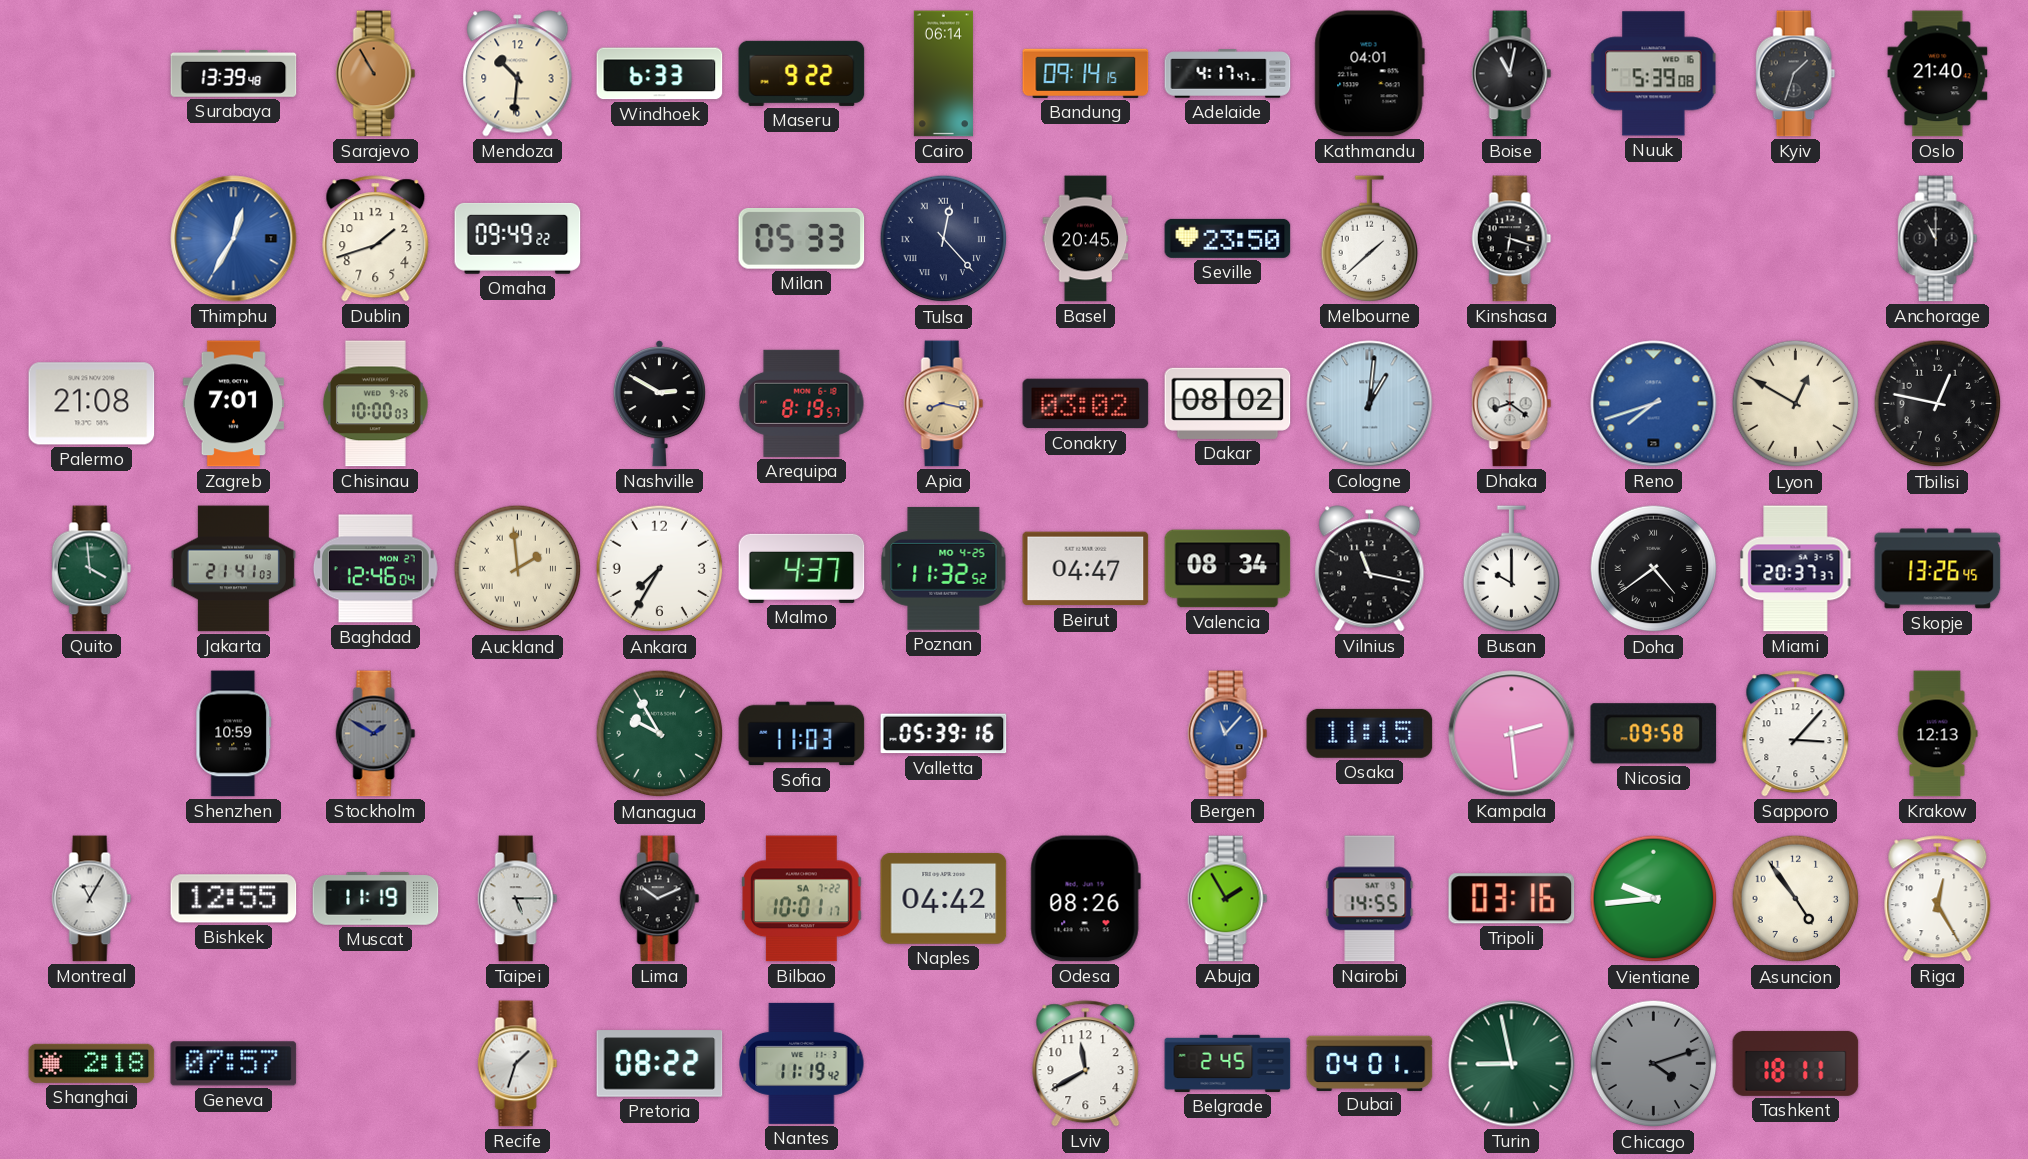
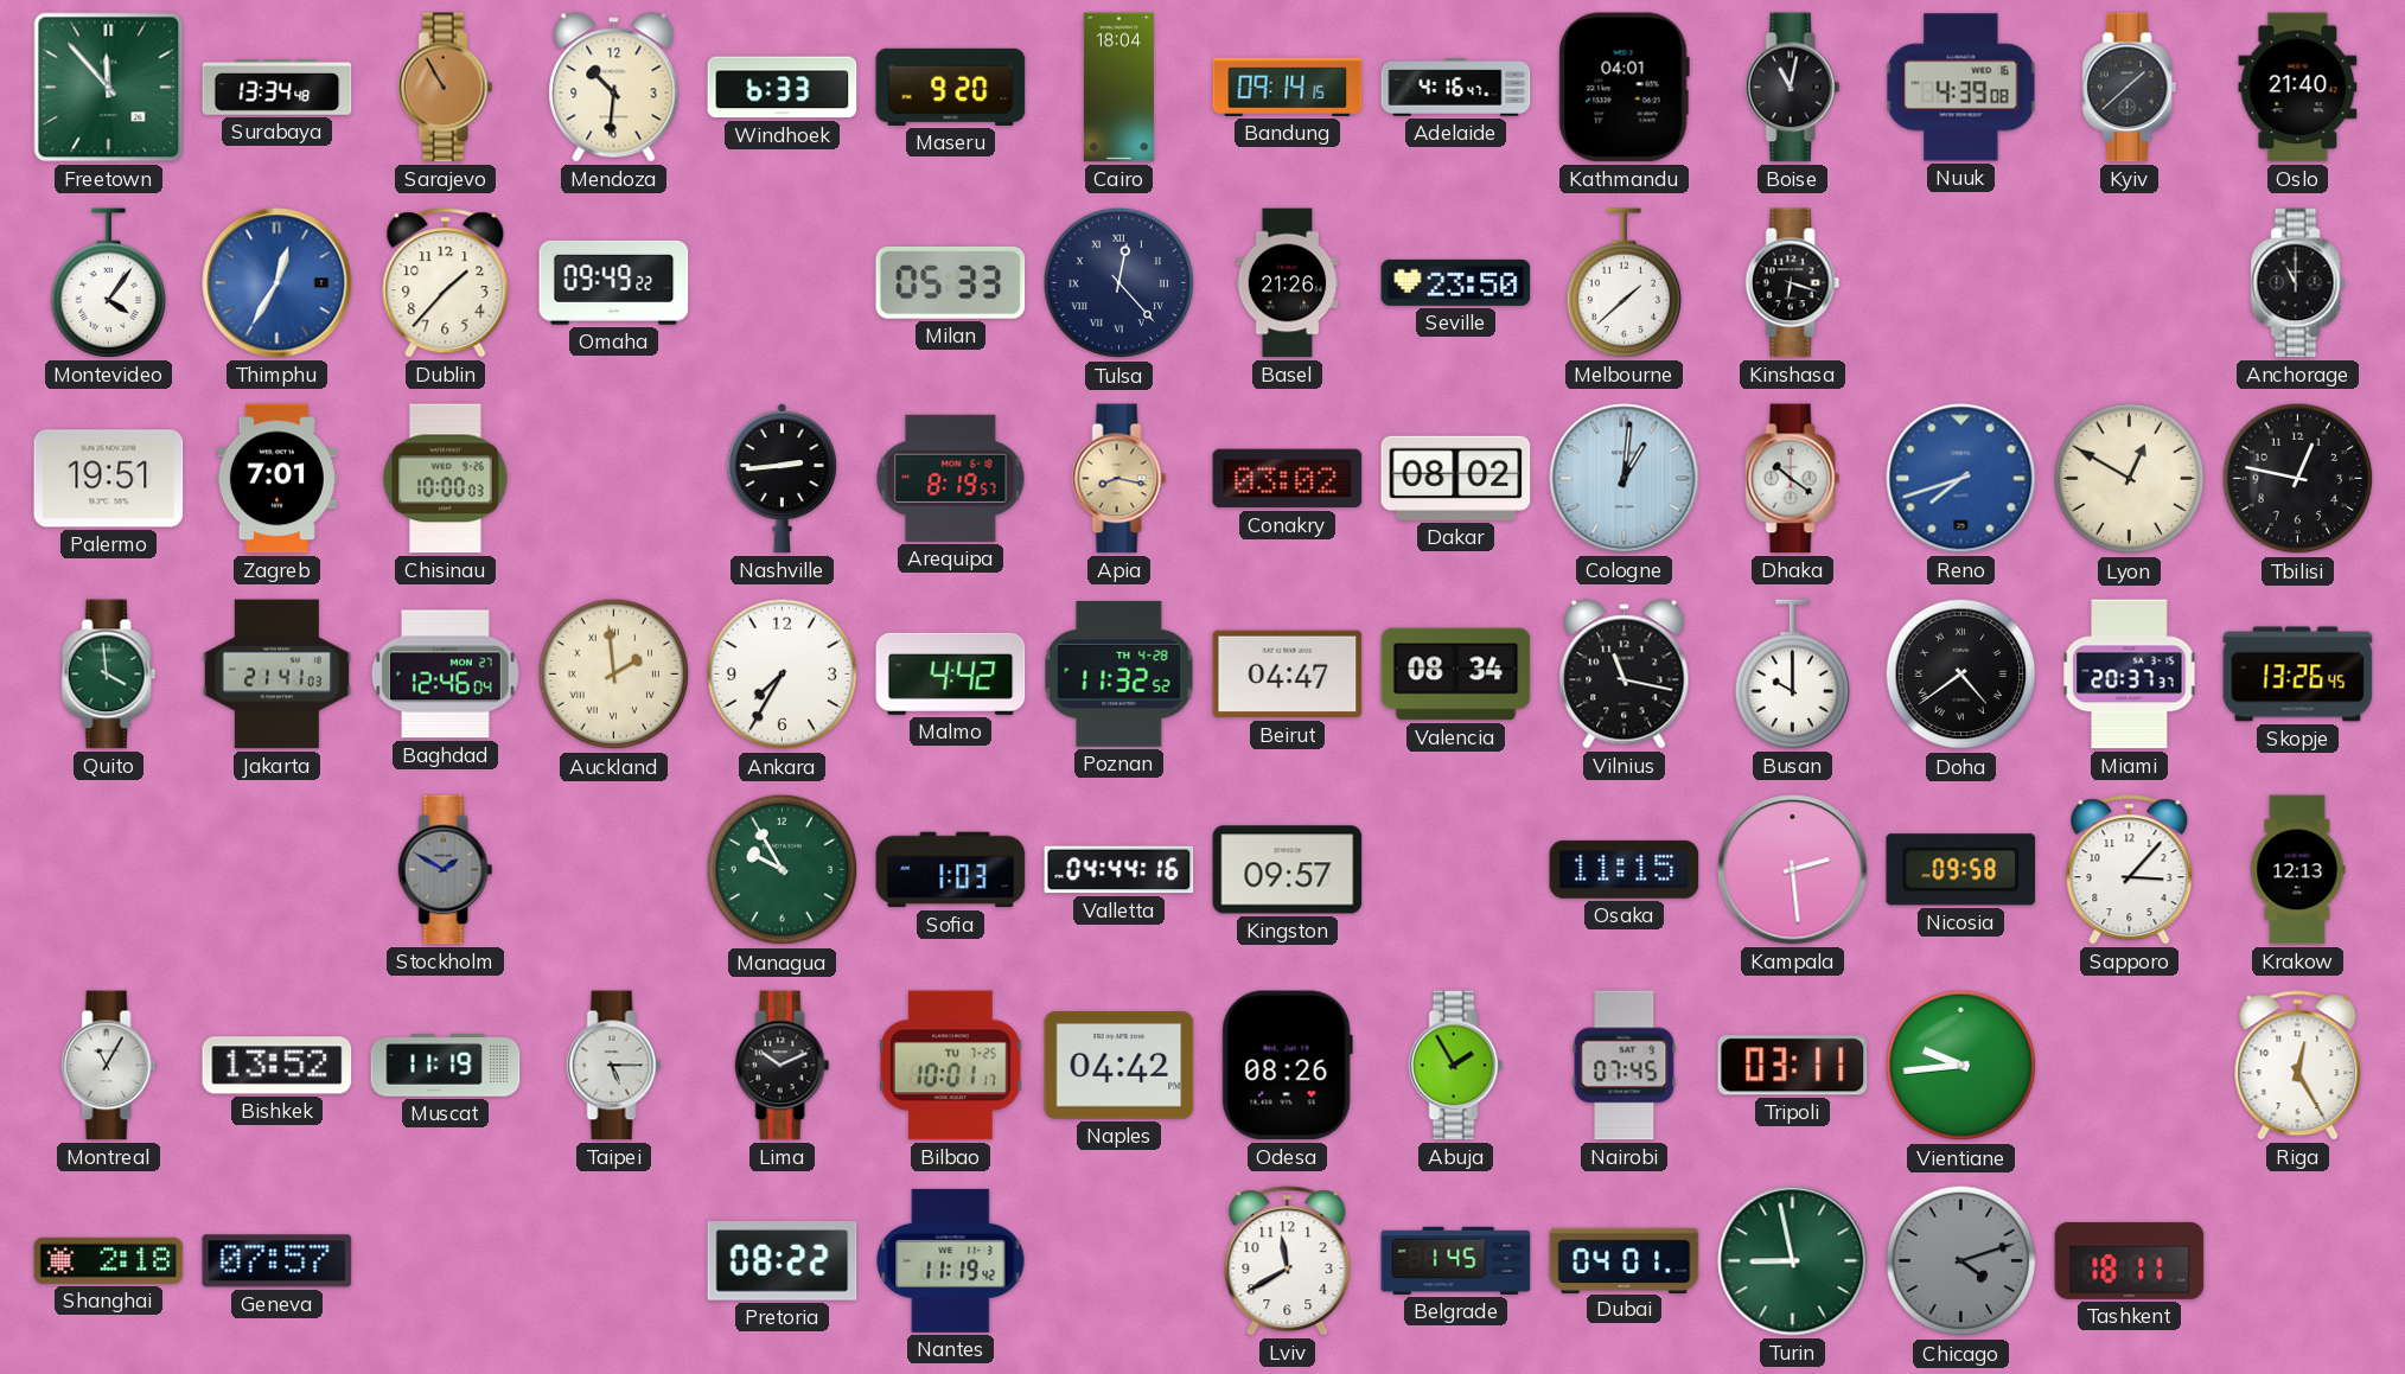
Freetown: none -> 11:53
Surabaya: 13:39 -> 13:34
Maseru: 9:22 -> 9:20
Cairo: 06:14 -> 18:04
Adelaide: 4:17 -> 4:16
Nuuk: 5:39 -> 4:39
Kyiv: 1:33 -> 1:38
Montevideo: none -> 4:06
Dublin: 1:42 -> 1:37
Basel: 20:45 -> 21:26
Palermo: 21:08 -> 19:51
Nashville: 2:50 -> 2:44
Dhaka: 8:21 -> 10:21
Malmo: 4:37 -> 4:42
Poznan date: MO 4-25 -> TH 4-28
Shenzhen: 10:59 -> none
Sofia: 11:03 -> 1:03
Valletta: 05:39 -> 04:44
Kingston: none -> 09:57
Bergen: 11:07 -> none
Bishkek: 12:55 -> 13:52
Bilbao date: SA 7-22 -> TU 7-25
Nairobi: 14:55 -> 07:45
Tripoli: 03:16 -> 03:11
Asuncion: 4:54 -> none
Recife: 1:33 -> none
Belgrade: 2:45 -> 1:45
